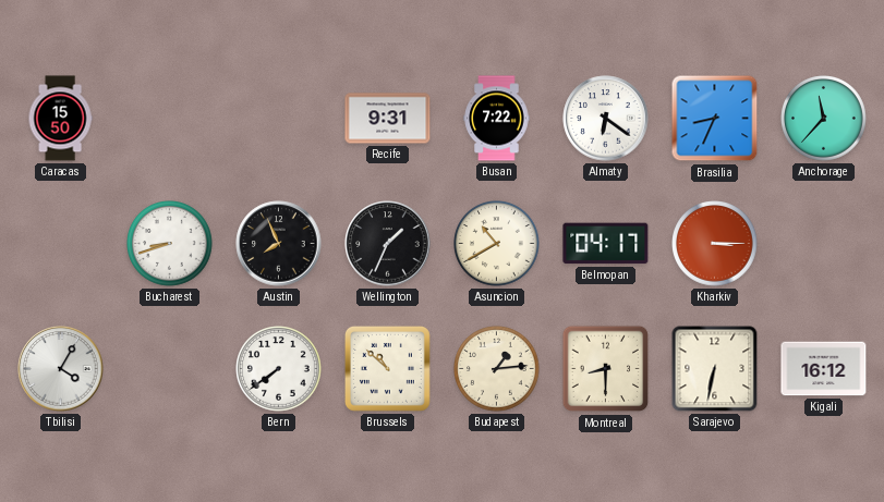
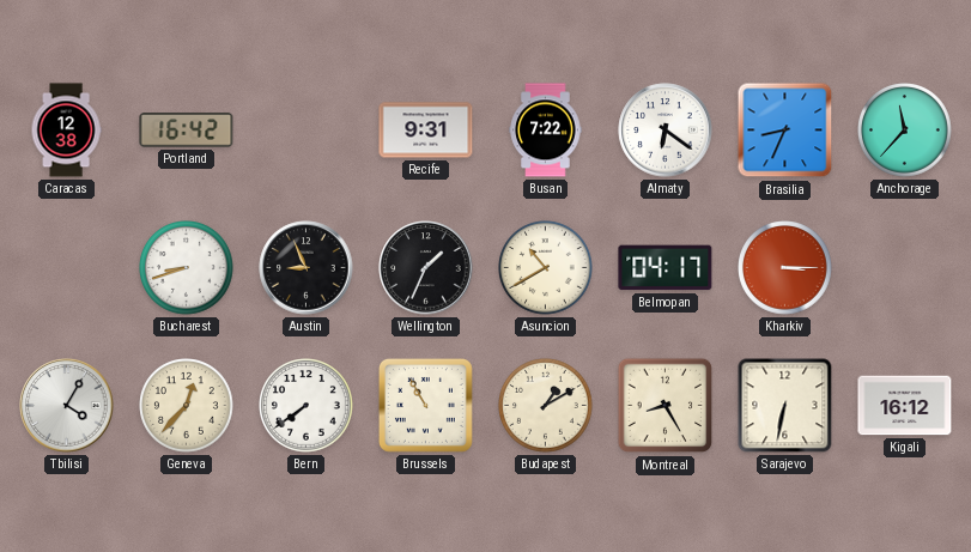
Caracas: 15:50 -> 12:38
Portland: none -> 16:42
Austin: 7:56 -> 8:56
Geneva: none -> 12:37
Brussels: 10:52 -> 10:55
Budapest: 1:14 -> 1:10
Montreal: 8:30 -> 8:25
